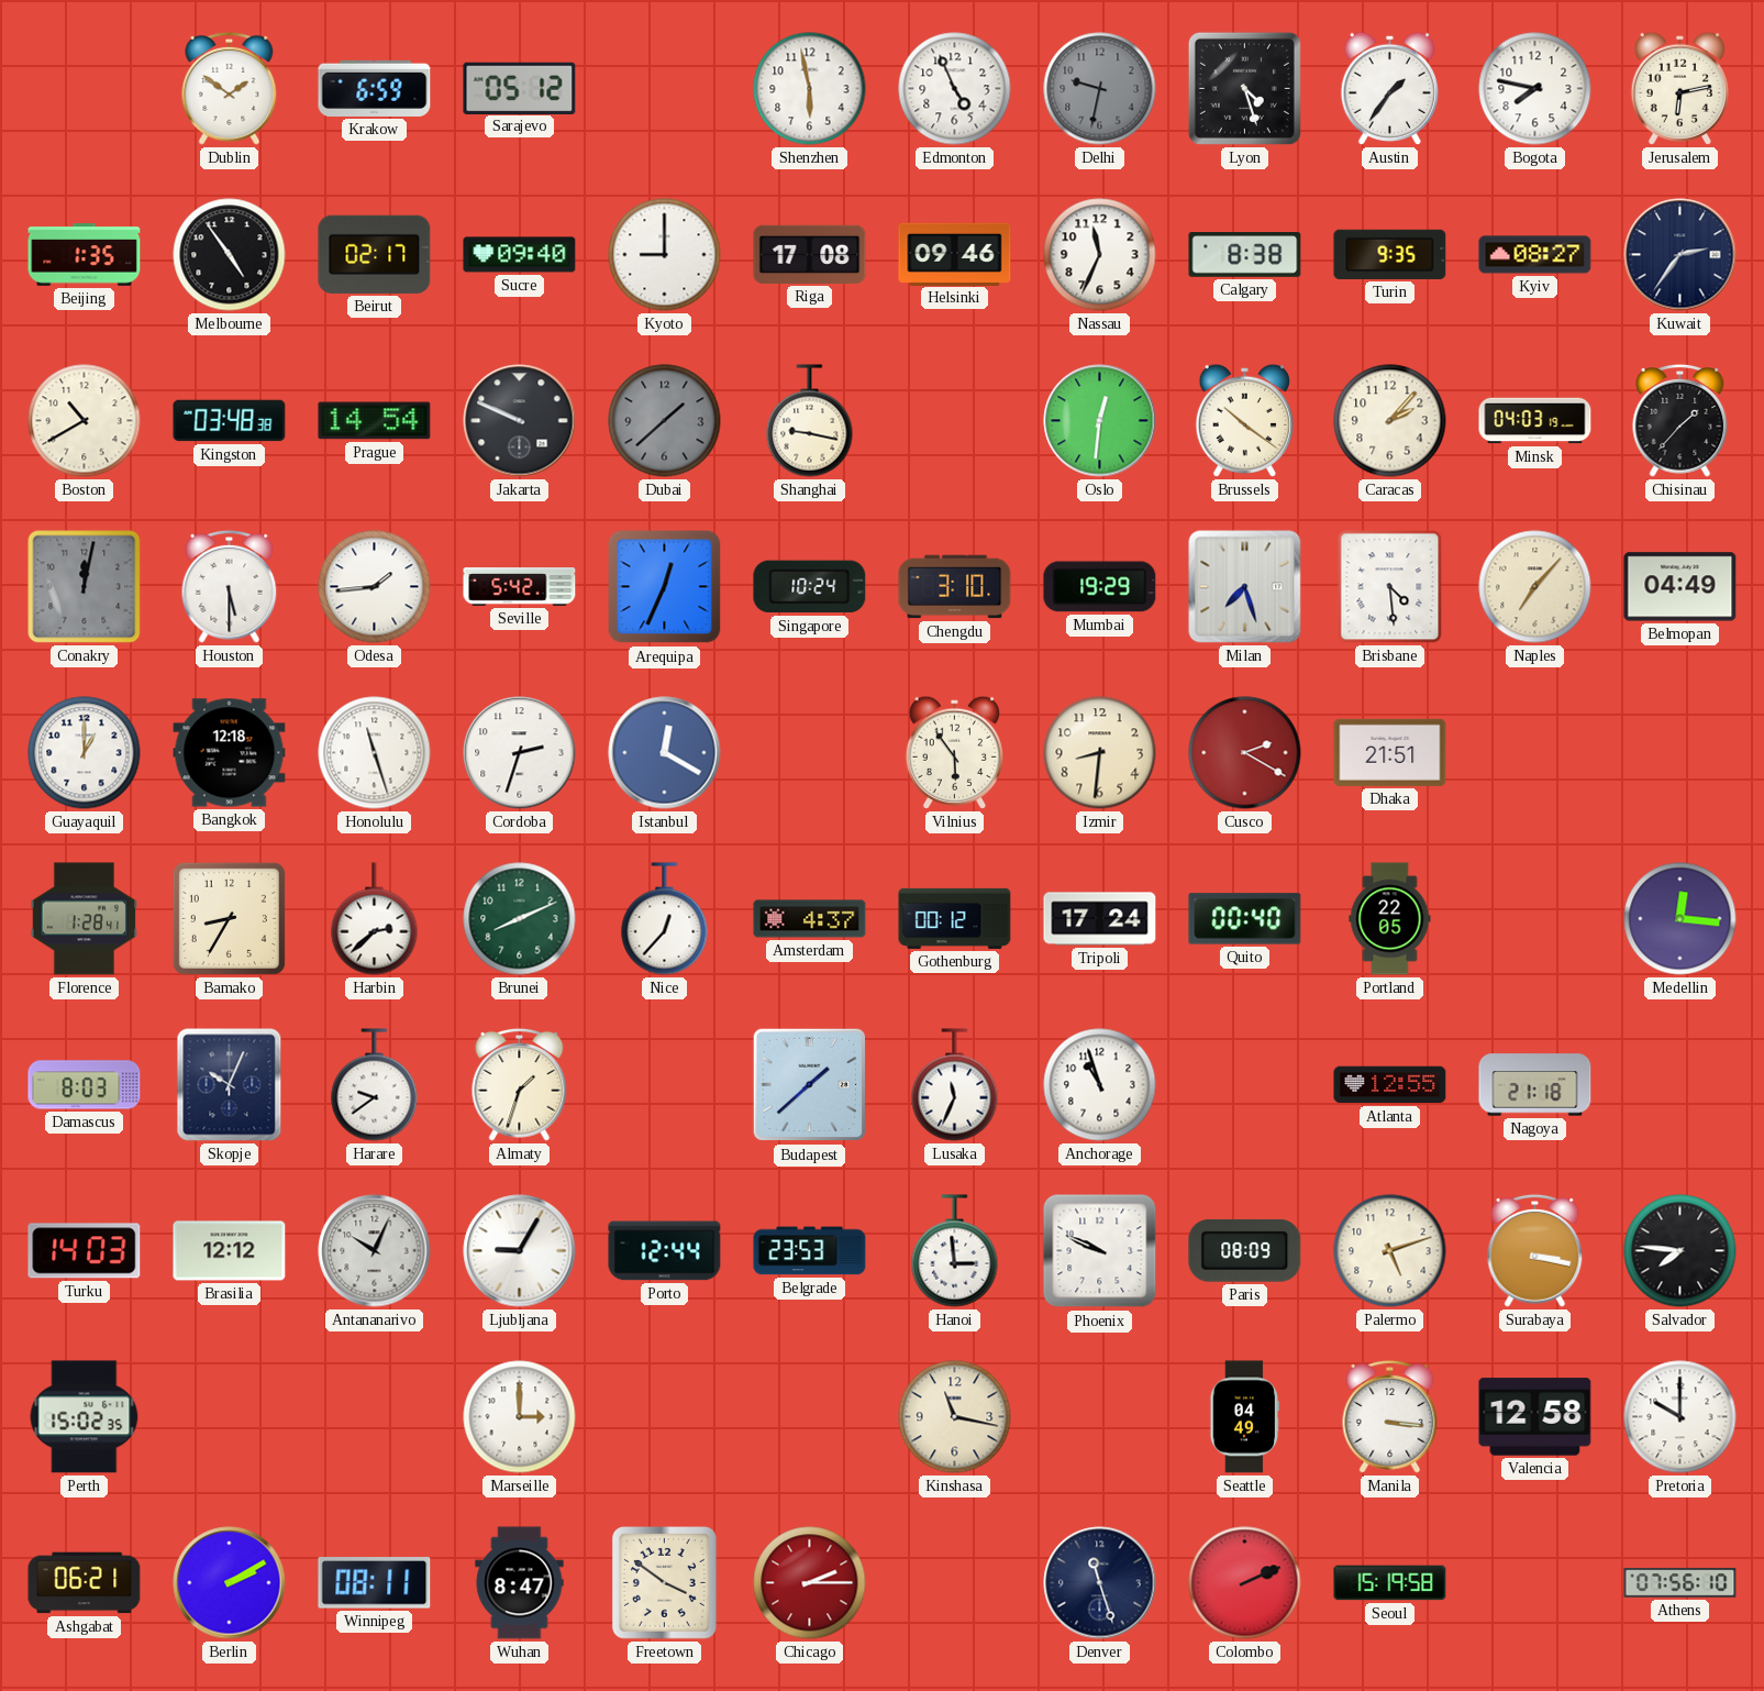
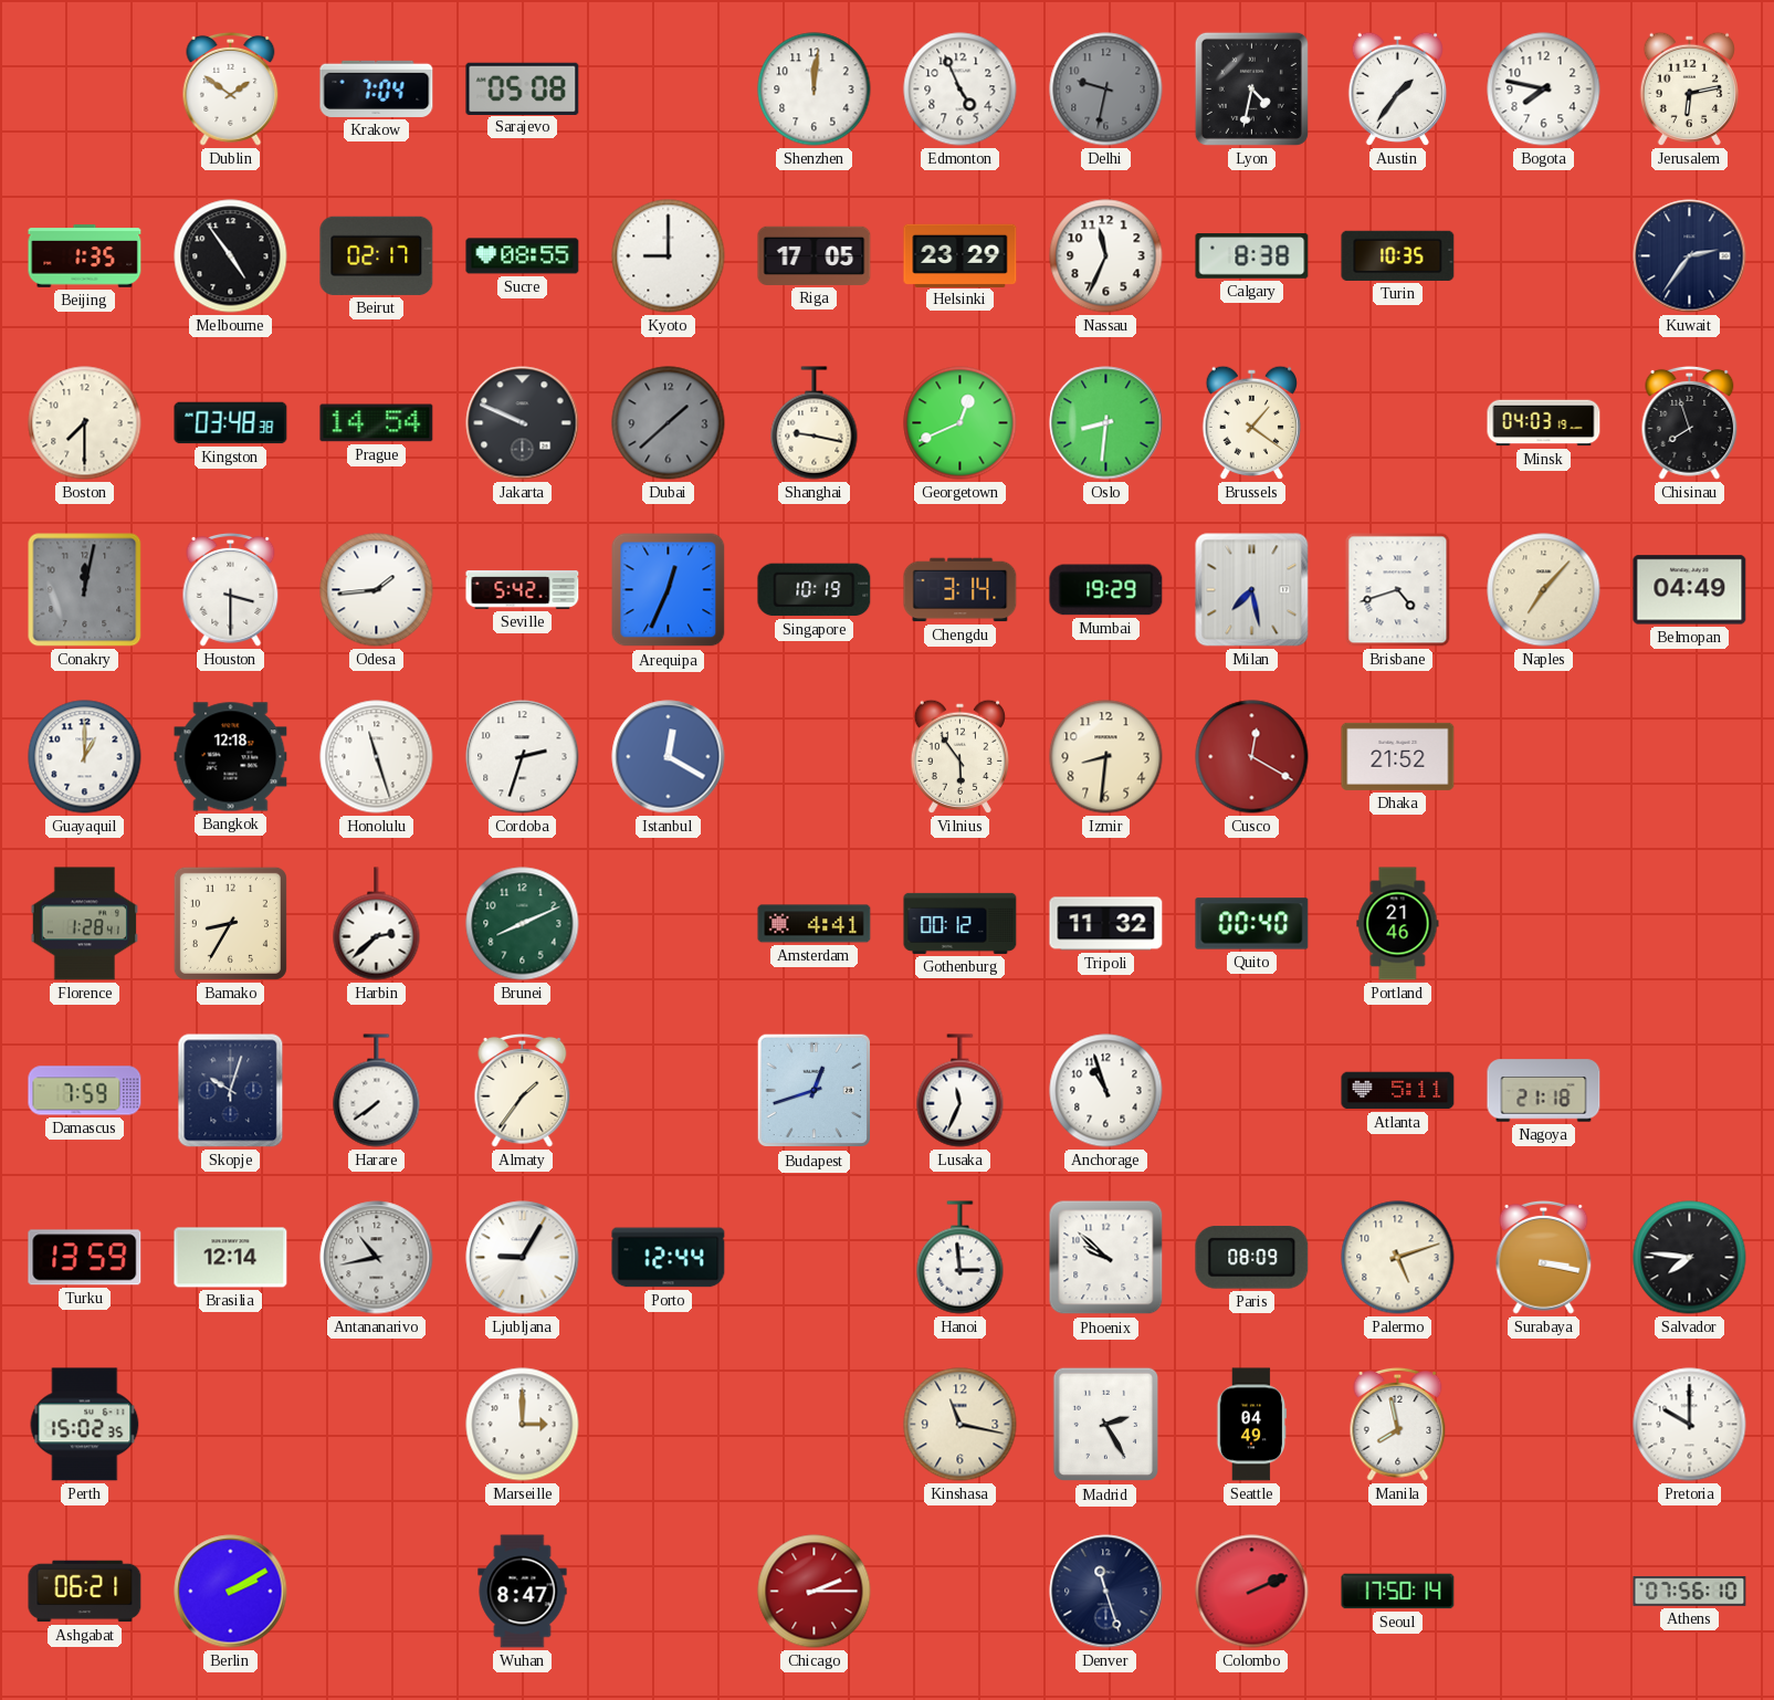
Krakow: 6:59 -> 7:04
Sarajevo: 05:12 -> 05:08
Shenzhen: 5:58 -> 12:01
Lyon: 4:27 -> 4:32
Sucre: 09:40 -> 08:55
Riga: 17:08 -> 17:05
Helsinki: 09:46 -> 23:29
Turin: 9:35 -> 10:35
Kyiv: 08:27 -> none
Boston: 10:40 -> 7:30
Georgetown: none -> 12:41
Oslo: 12:31 -> 8:31
Brussels: 10:21 -> 1:21
Caracas: 2:07 -> none
Chisinau: 1:37 -> 7:57
Houston: 5:30 -> 3:30
Singapore: 10:24 -> 10:19
Chengdu: 3:10 -> 3:14
Milan: 7:27 -> 7:28
Brisbane: 4:29 -> 4:42
Cusco: 2:20 -> 12:20
Dhaka: 21:51 -> 21:52
Nice: 12:37 -> none
Amsterdam: 4:37 -> 4:41
Tripoli: 17:24 -> 11:32
Portland: 22:05 -> 21:46
Medellin: 12:16 -> none
Damascus: 8:03 -> 7:59
Skopje: 10:04 -> 10:03
Harare: 9:39 -> 7:39
Almaty: 1:33 -> 1:36
Budapest: 1:38 -> 12:42
Atlanta: 12:55 -> 5:11
Turku: 14:03 -> 13:59
Brasilia: 12:12 -> 12:14
Antananarivo: 10:04 -> 10:43
Belgrade: 23:53 -> none
Phoenix: 9:49 -> 9:52
Madrid: none -> 2:25
Manila: 3:16 -> 7:58
Valencia: 12:58 -> none
Winnipeg: 08:11 -> none
Freetown: 3:51 -> none
Seoul: 15:19 -> 17:50
